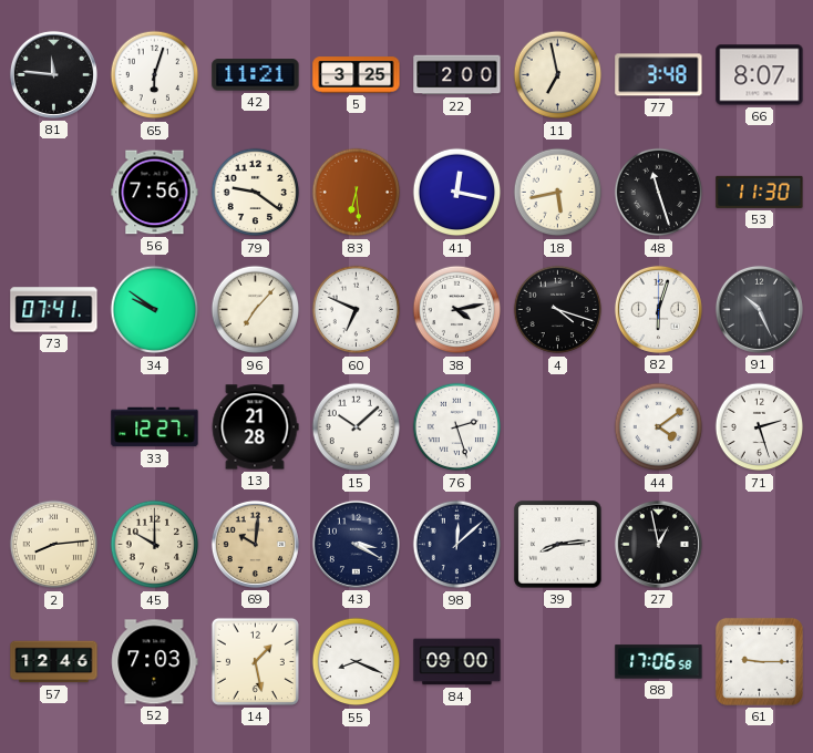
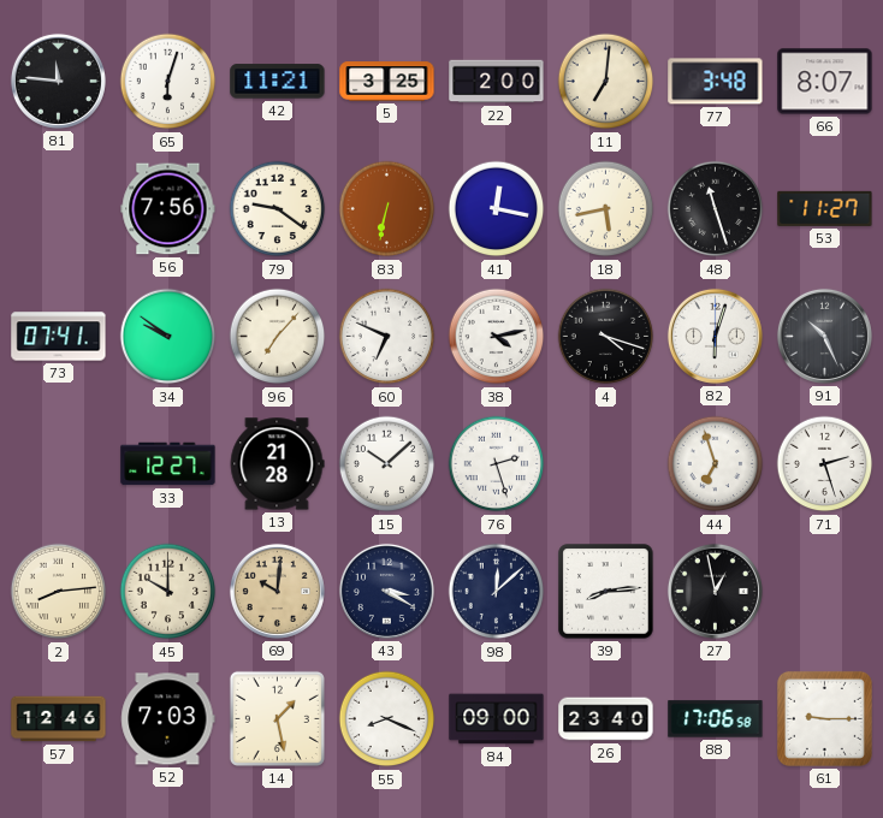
11: 6:58 -> 7:01
83: 6:29 -> 6:32
53: 11:30 -> 11:27
44: 4:09 -> 6:57
26: none -> 23:40
